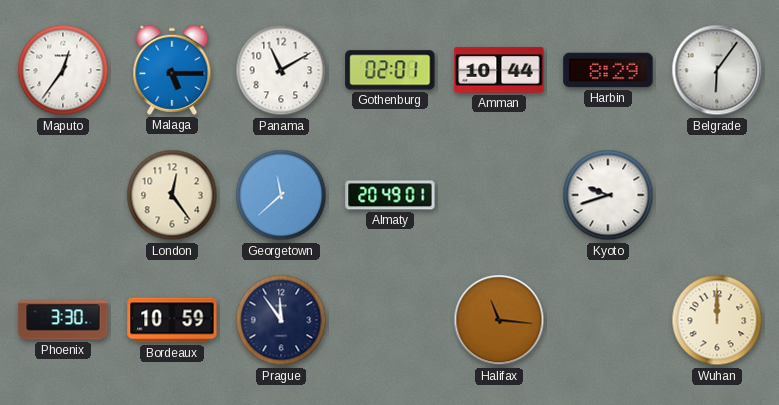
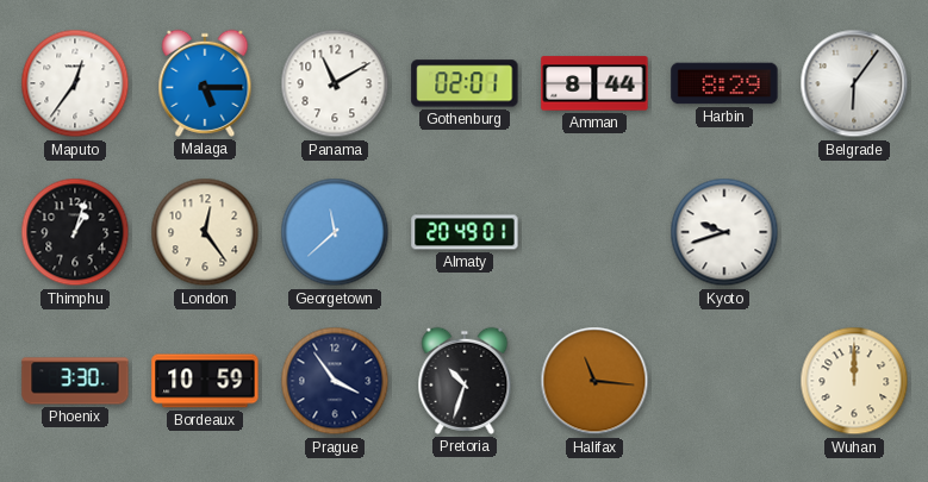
Amman: 10:44 -> 8:44
Thimphu: none -> 1:03
Prague: 11:54 -> 3:54
Pretoria: none -> 10:33
